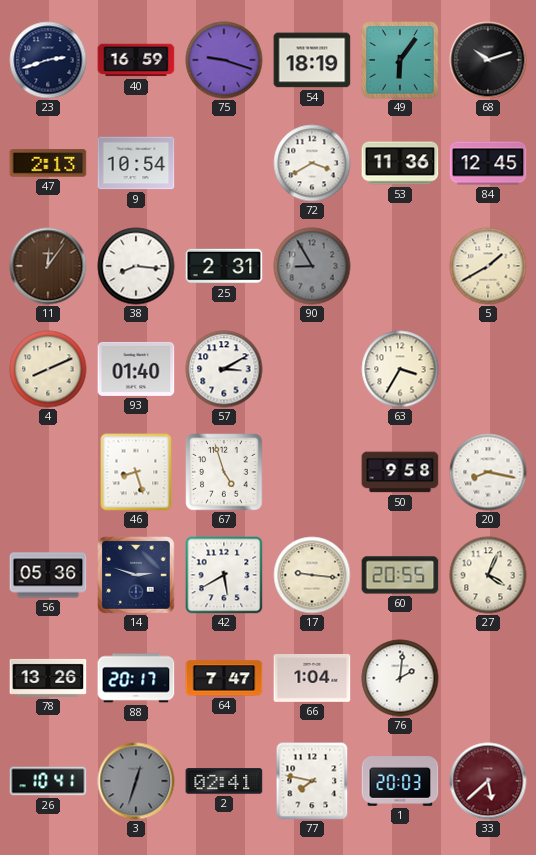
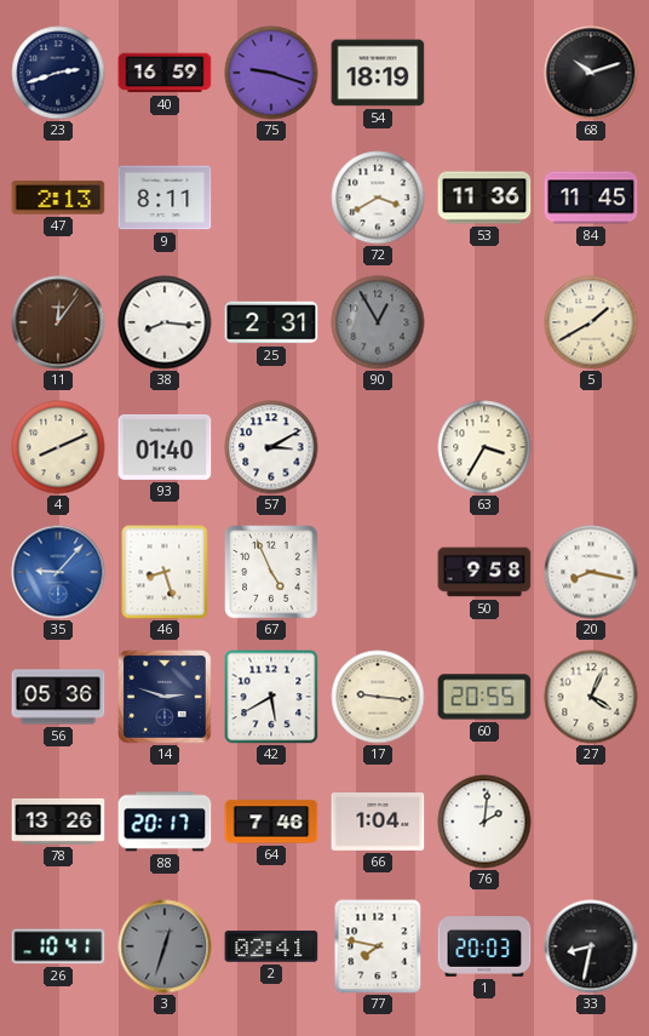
49: 6:06 -> none
9: 10:54 -> 8:11
84: 12:45 -> 11:45
90: 8:55 -> 12:55
35: none -> 9:07
67: 4:57 -> 4:56
64: 7:47 -> 7:46
33: 5:38 -> 8:32
33 dial: burgundy -> black
